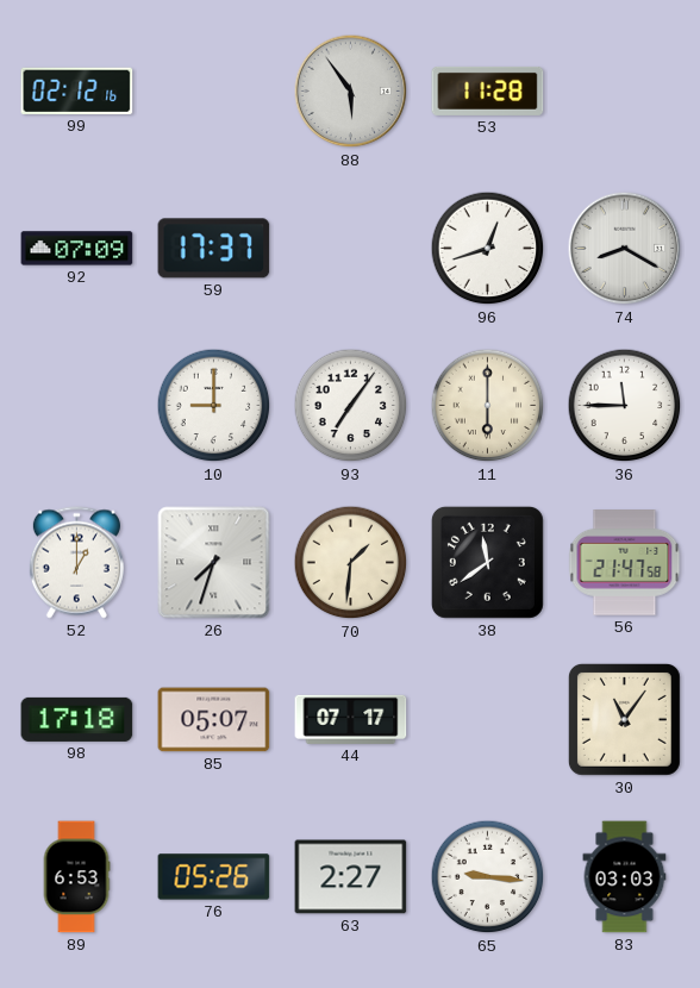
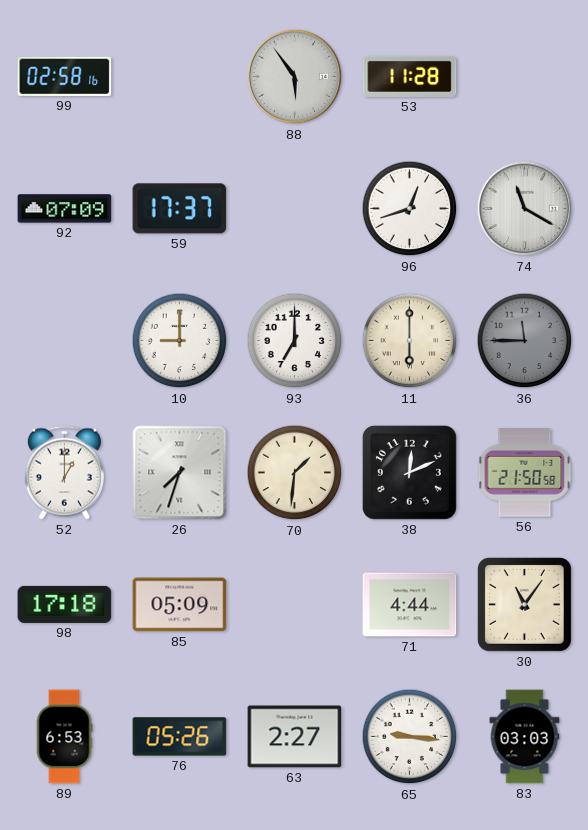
99: 02:12 -> 02:58
74: 8:20 -> 11:20
93: 7:06 -> 7:00
36 dial: white -> grey
38: 11:39 -> 12:11
56: 21:47 -> 21:50
85: 05:07 -> 05:09
44: 07:17 -> none
71: none -> 4:44
